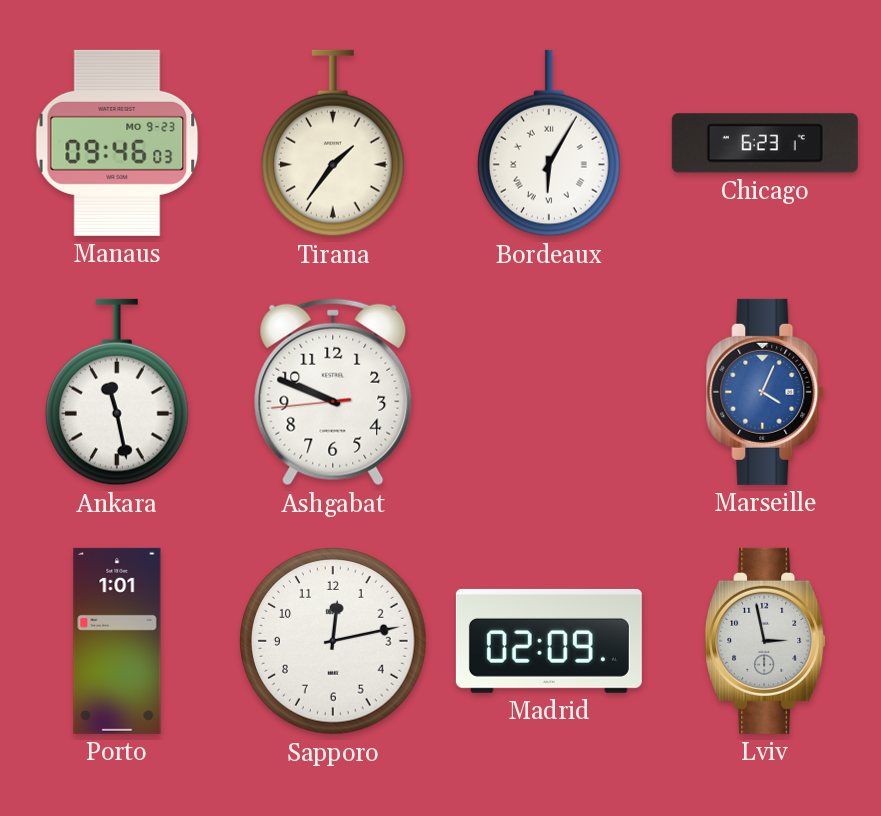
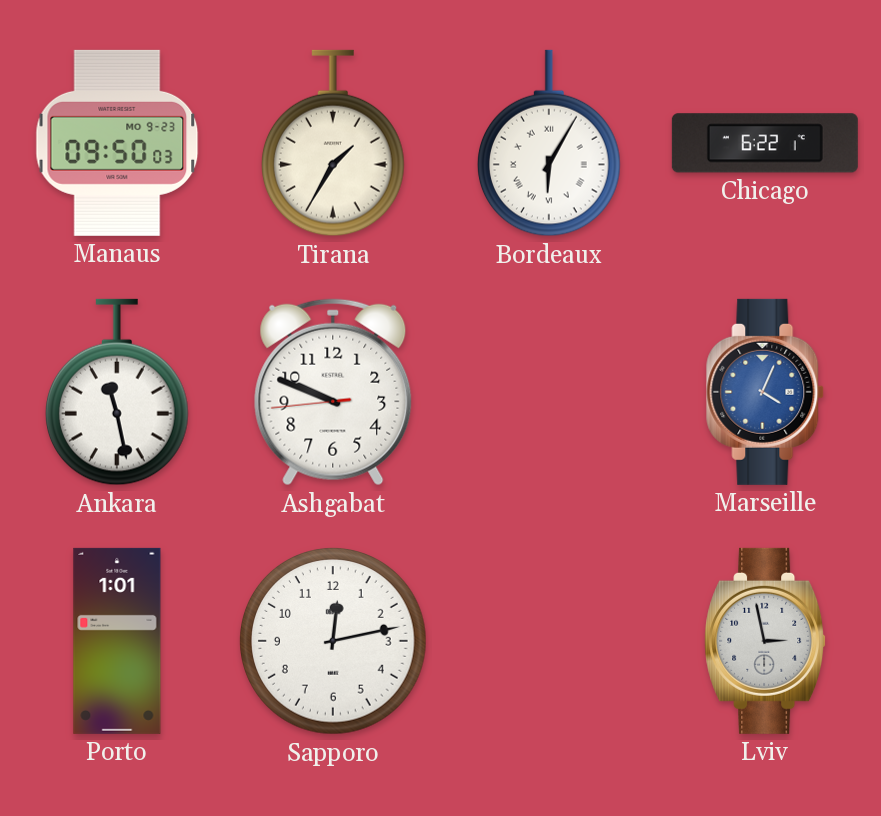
Manaus: 09:46 -> 09:50
Tirana: 1:36 -> 1:35
Chicago: 6:23 -> 6:22
Madrid: 02:09 -> none
